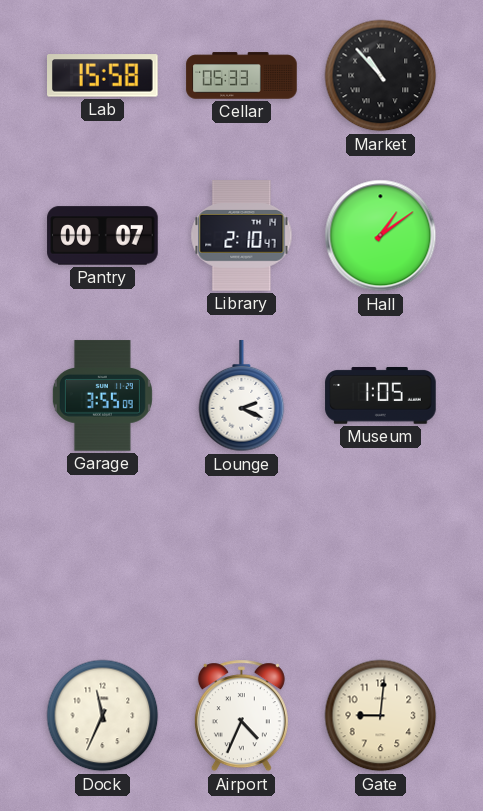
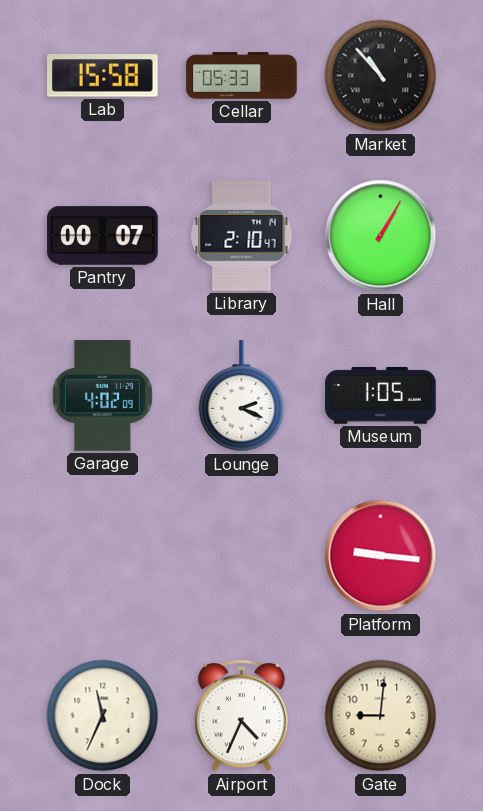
Hall: 1:09 -> 1:05
Garage: 3:55 -> 4:02
Platform: none -> 9:16
